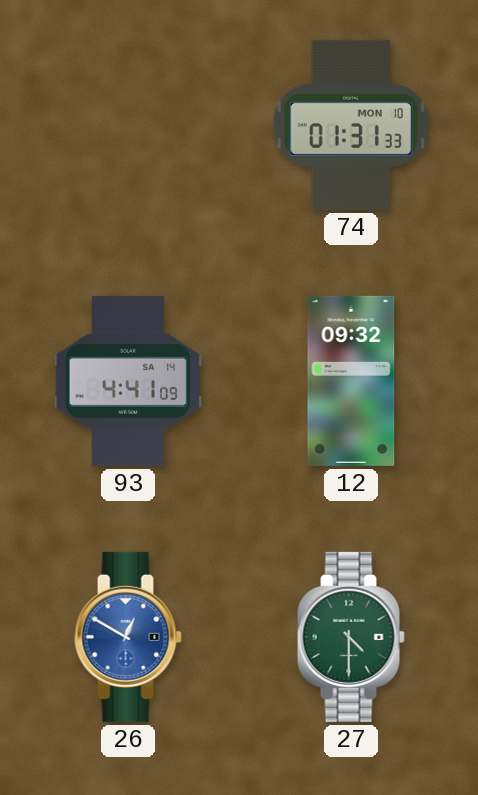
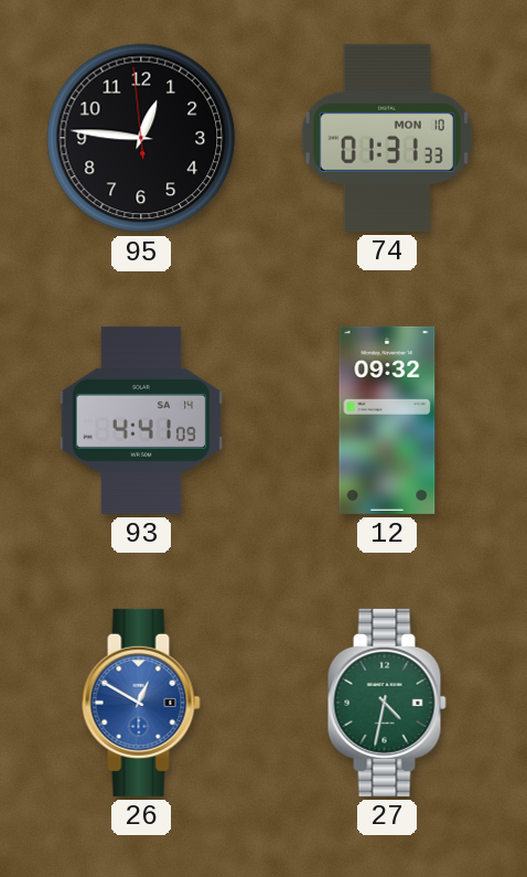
95: none -> 12:45
27: 4:30 -> 4:32
